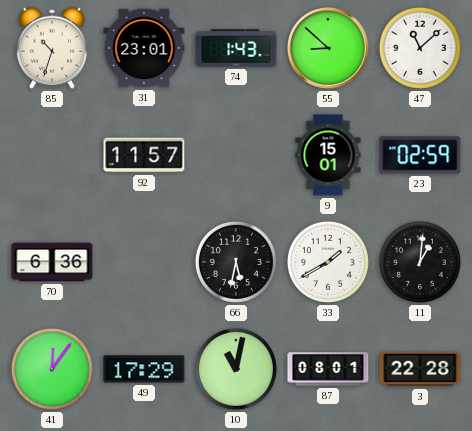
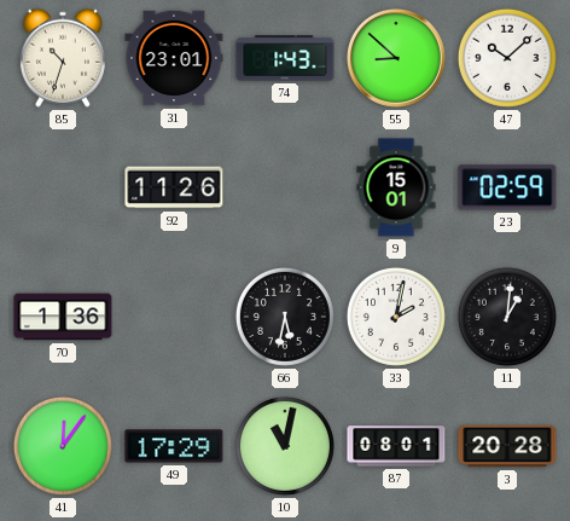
47: 11:08 -> 10:08
92: 11:57 -> 11:26
70: 6:36 -> 1:36
33: 1:40 -> 2:02
3: 22:28 -> 20:28
